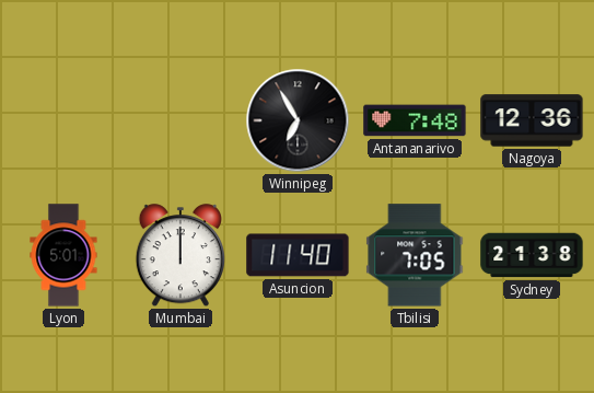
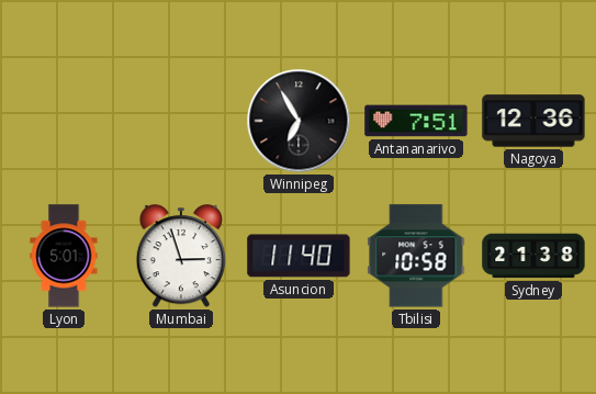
Antananarivo: 7:48 -> 7:51
Mumbai: 12:00 -> 2:57
Tbilisi: 7:05 -> 10:58
